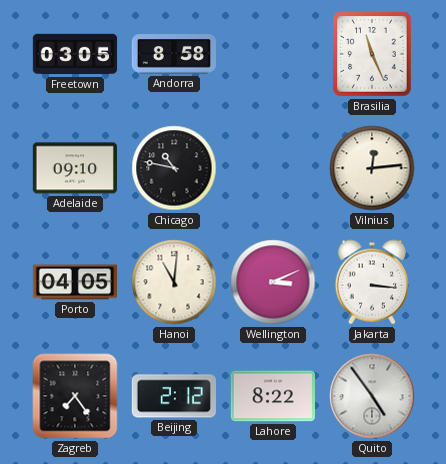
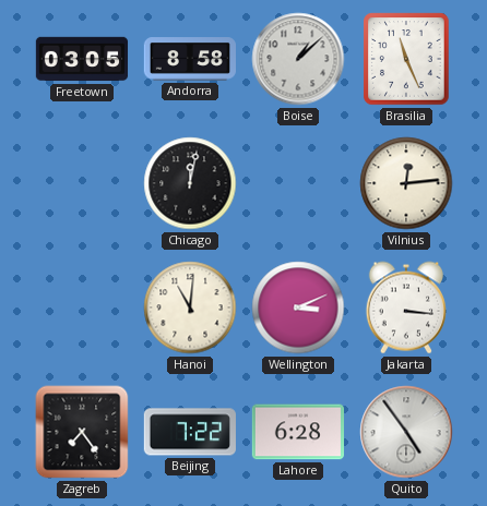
Boise: none -> 1:08
Adelaide: 09:10 -> none
Chicago: 10:47 -> 12:02
Porto: 04:05 -> none
Beijing: 2:12 -> 7:22
Lahore: 8:22 -> 6:28
